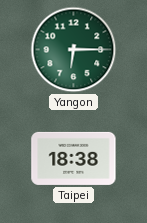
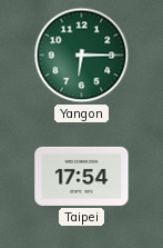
Taipei: 18:38 -> 17:54
